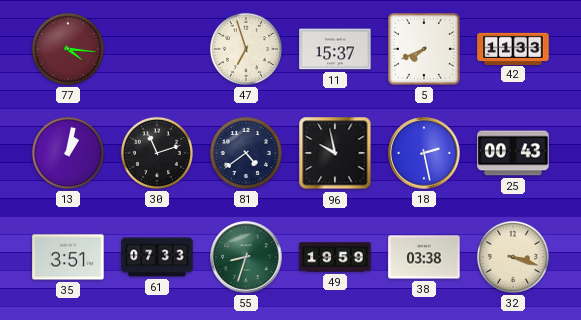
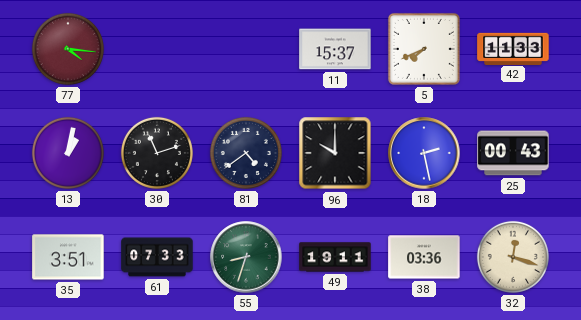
47: 6:57 -> none
96: 9:58 -> 10:00
49: 19:59 -> 19:11
38: 03:38 -> 03:36
32: 3:18 -> 12:18
